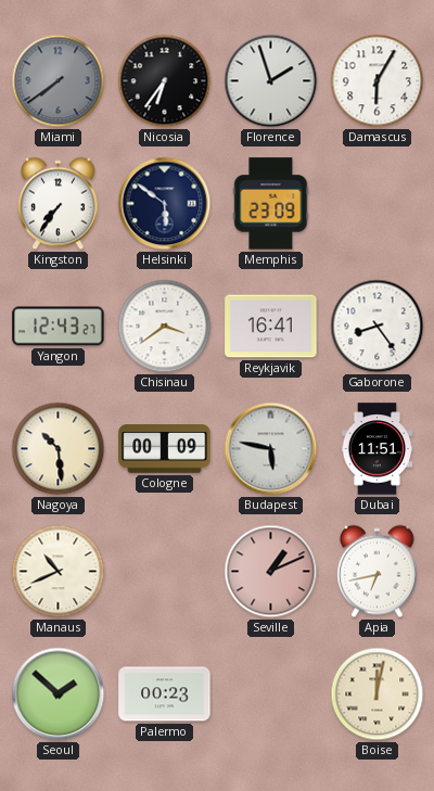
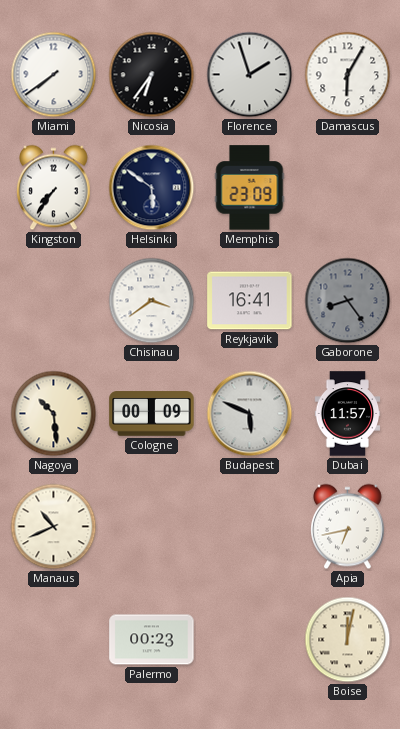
Miami dial: grey -> white
Yangon: 12:43 -> none
Gaborone dial: white -> grey
Budapest: 5:47 -> 5:49
Dubai: 11:51 -> 11:57
Seville: 1:11 -> none
Seoul: 1:52 -> none
